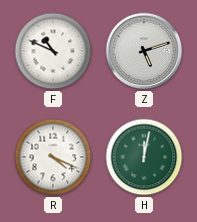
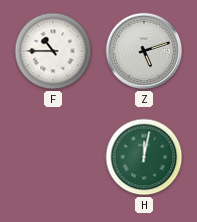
F: 10:49 -> 10:45
R: 4:19 -> none
